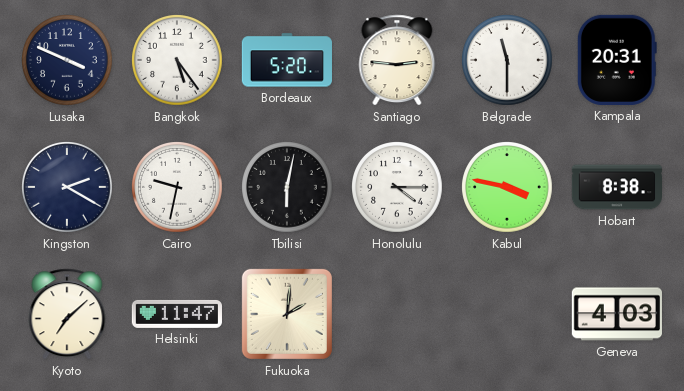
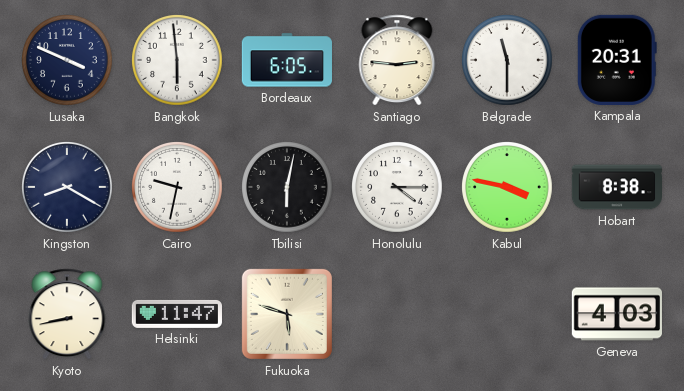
Bangkok: 5:24 -> 5:59
Bordeaux: 5:20 -> 6:05
Kingston: 2:20 -> 8:20
Kyoto: 7:08 -> 8:43
Fukuoka: 2:01 -> 5:48
